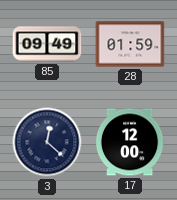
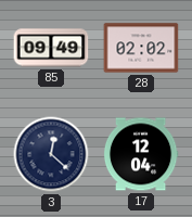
28: 01:59 -> 02:02
17: 12:00 -> 12:04
